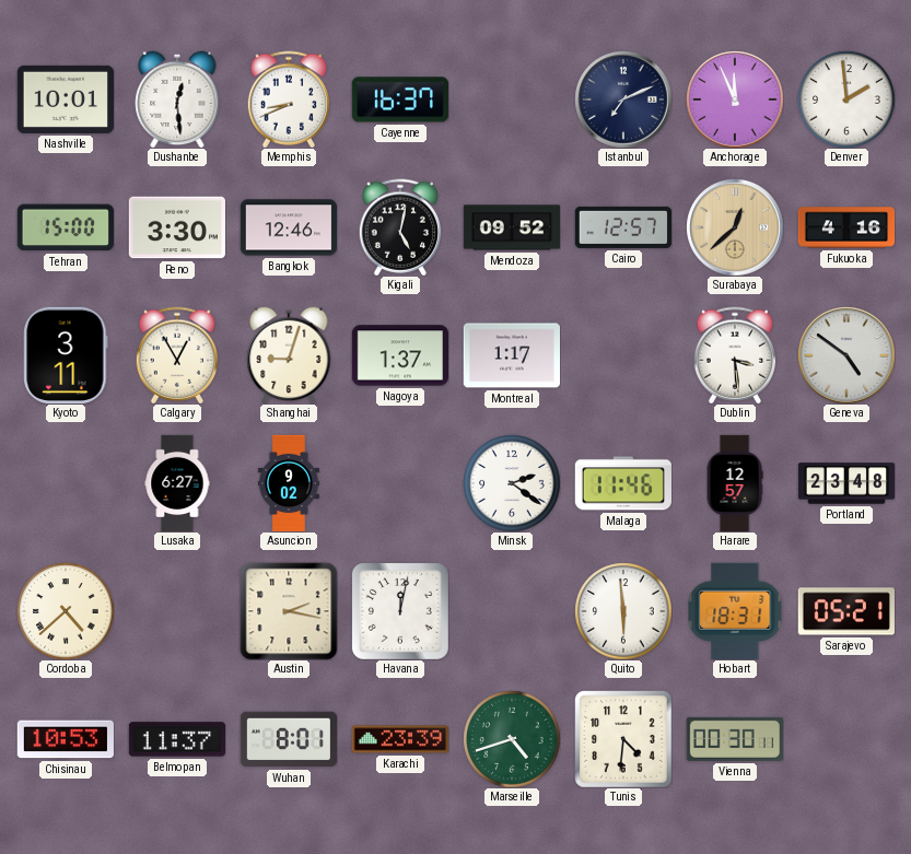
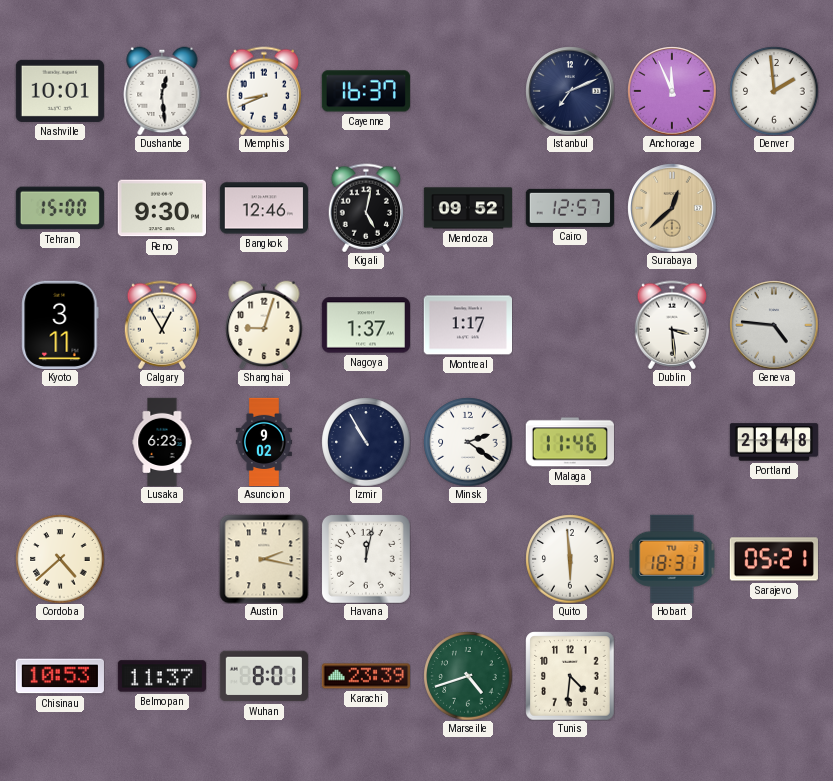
Reno: 3:30 -> 9:30
Fukuoka: 4:16 -> none
Geneva: 4:51 -> 4:46
Lusaka: 6:27 -> 6:23
Izmir: none -> 10:55
Harare: 12:57 -> none
Vienna: 00:30 -> none
